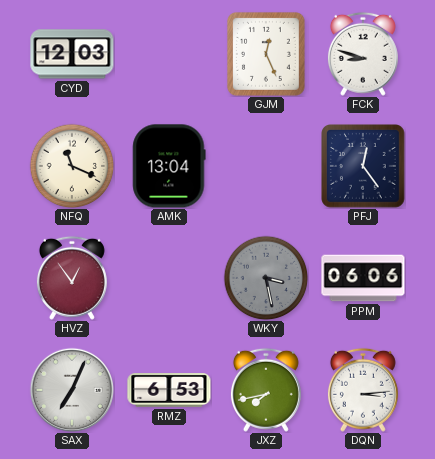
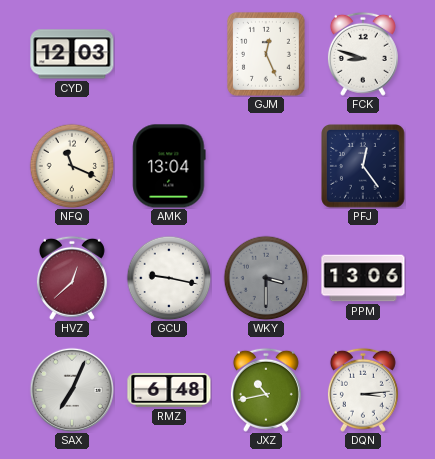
HVZ: 12:54 -> 12:38
GCU: none -> 9:17
WKY: 3:28 -> 3:30
PPM: 06:06 -> 13:06
RMZ: 6:53 -> 6:48
JXZ: 7:43 -> 10:43
